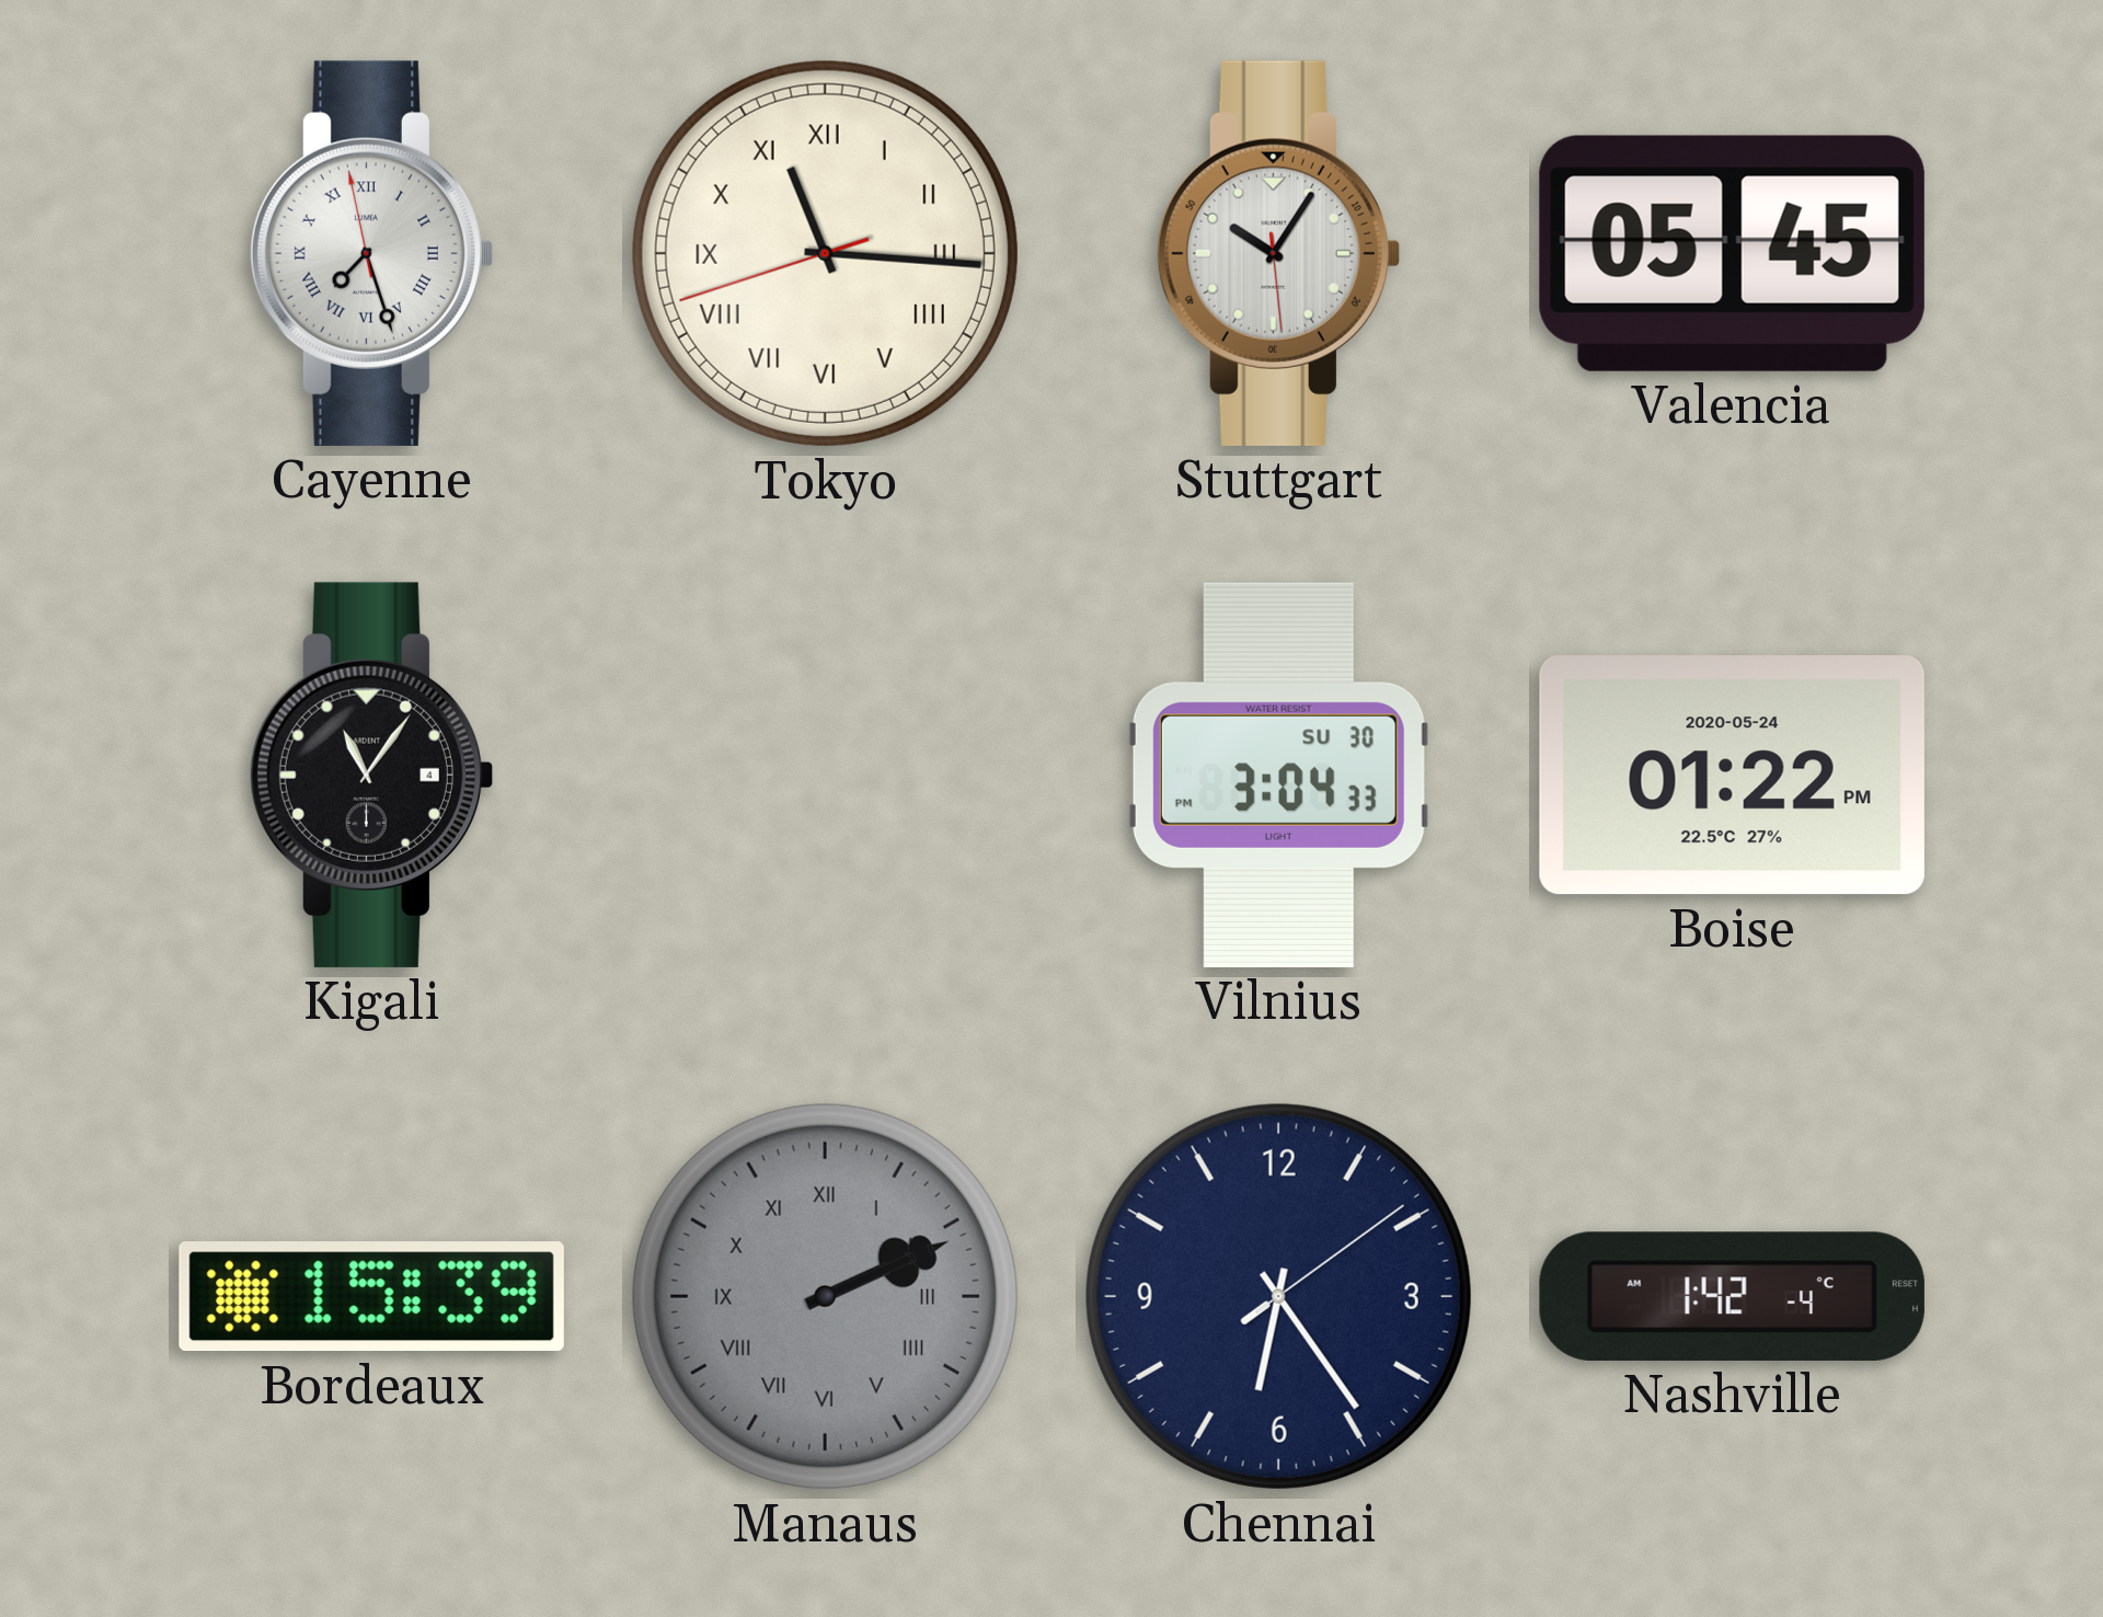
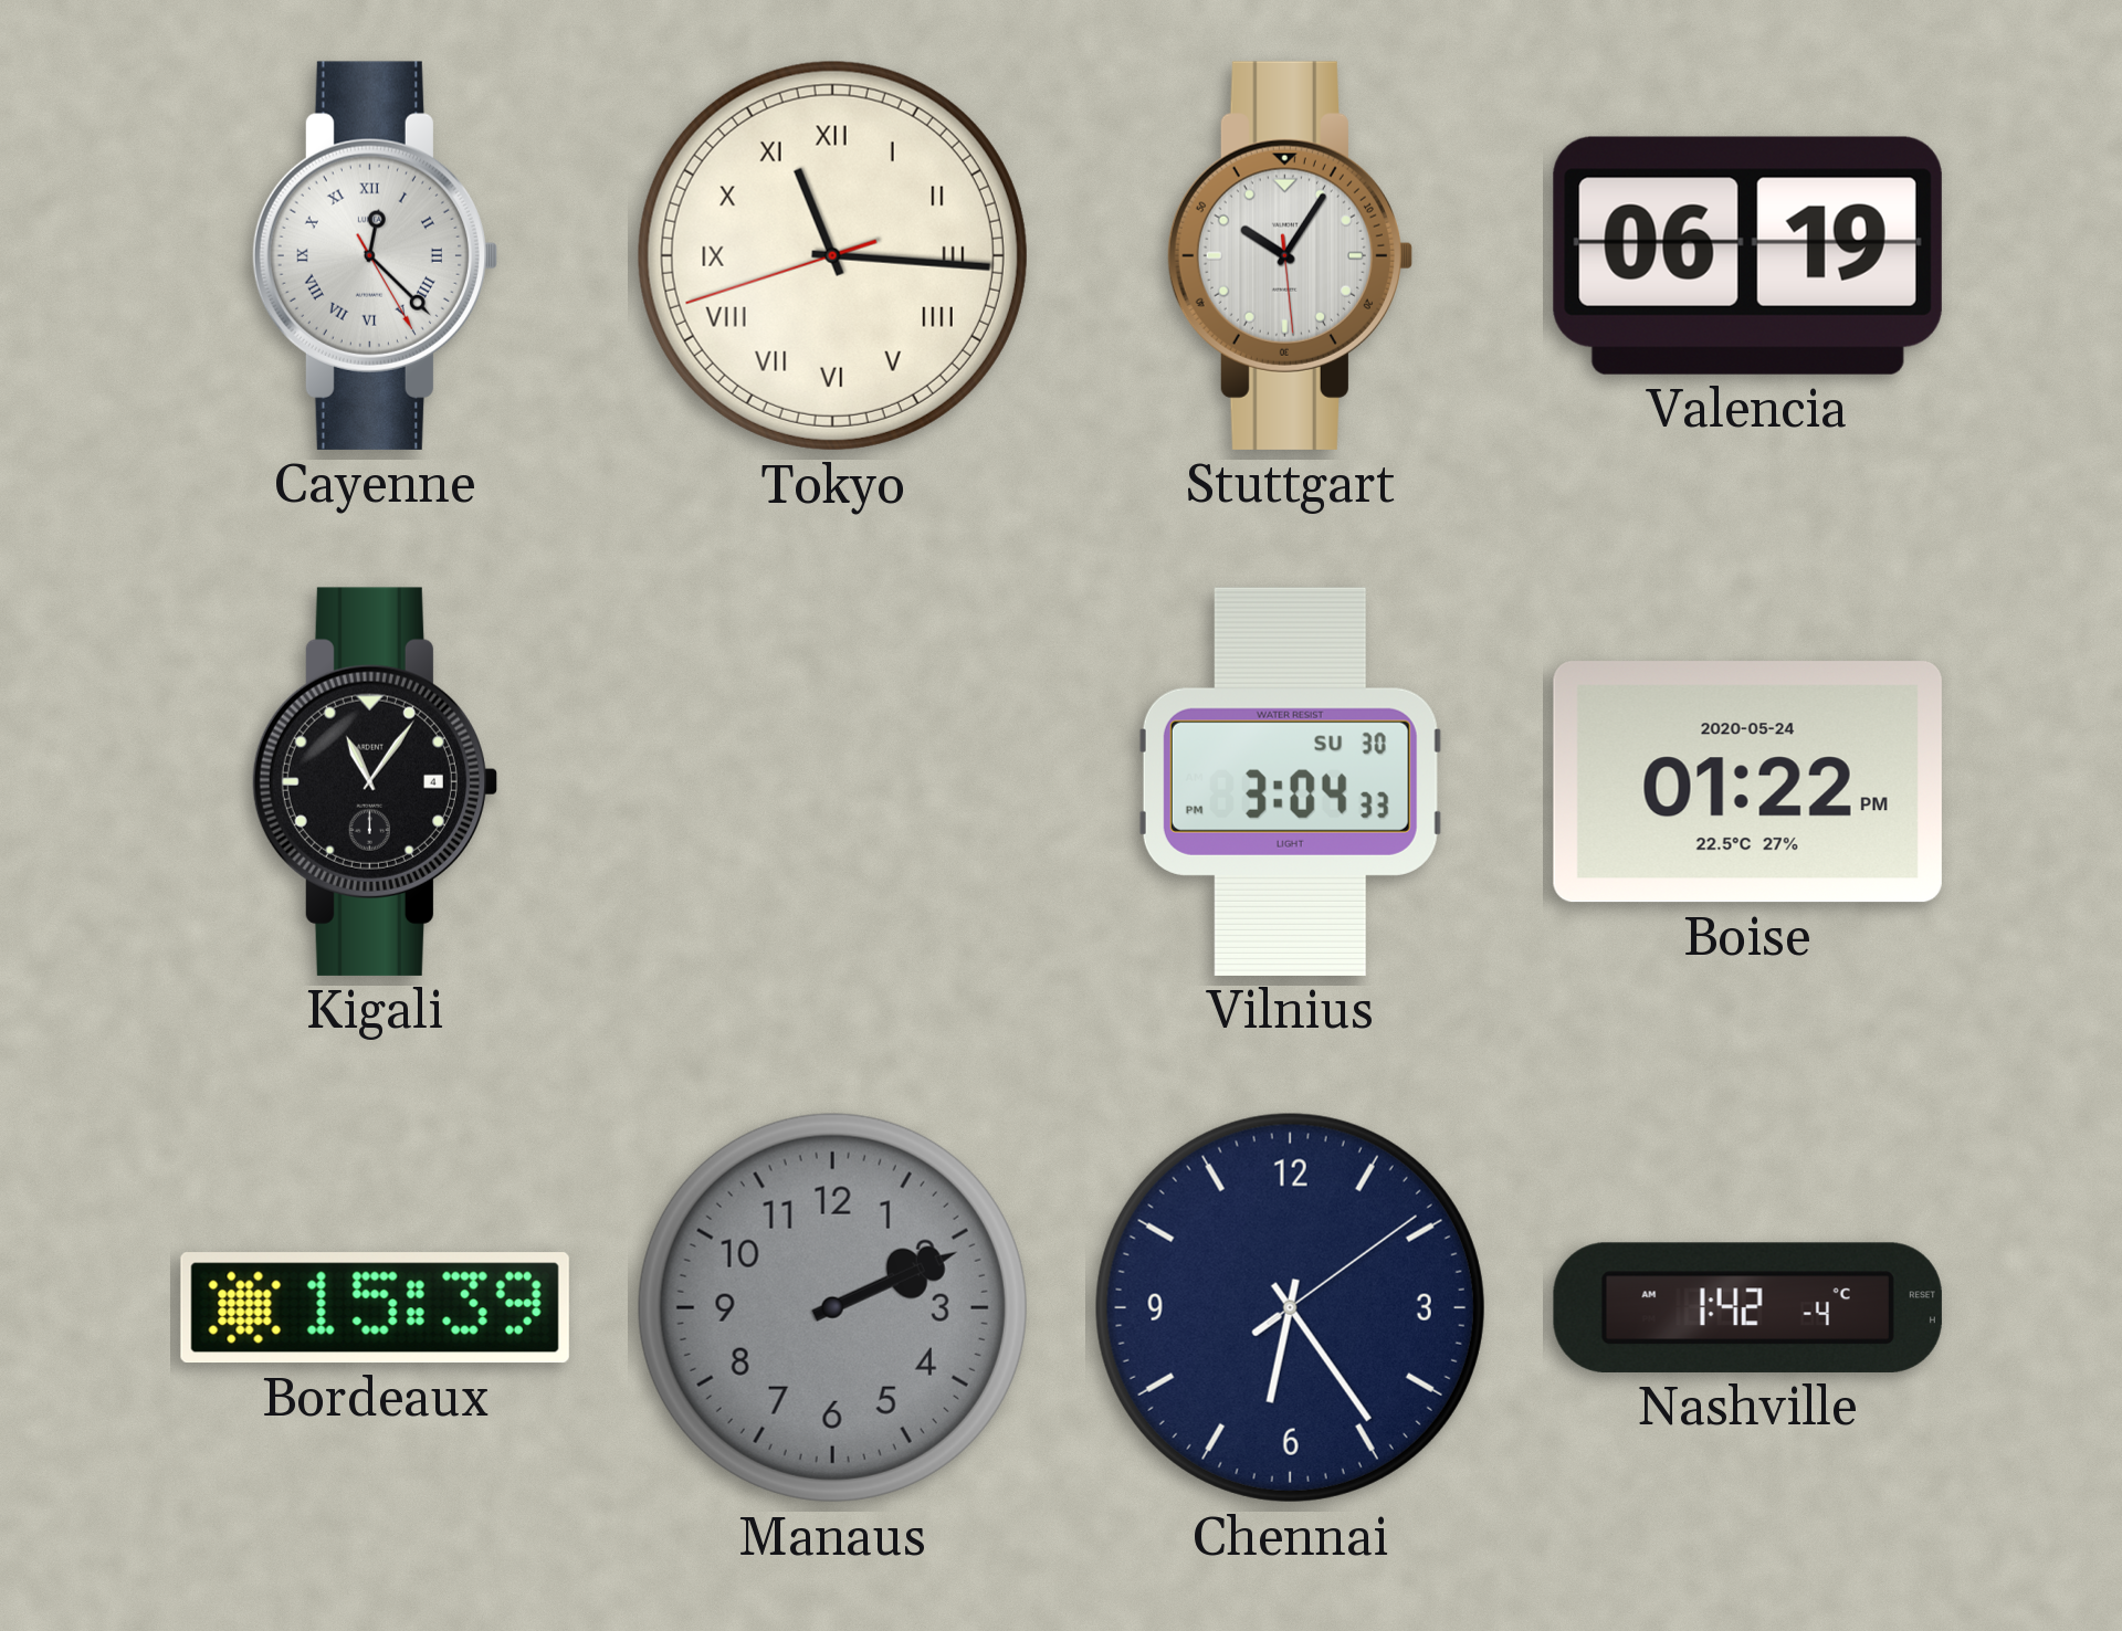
Cayenne: 7:26 -> 12:22
Valencia: 05:45 -> 06:19
Manaus numerals: Roman -> Arabic
